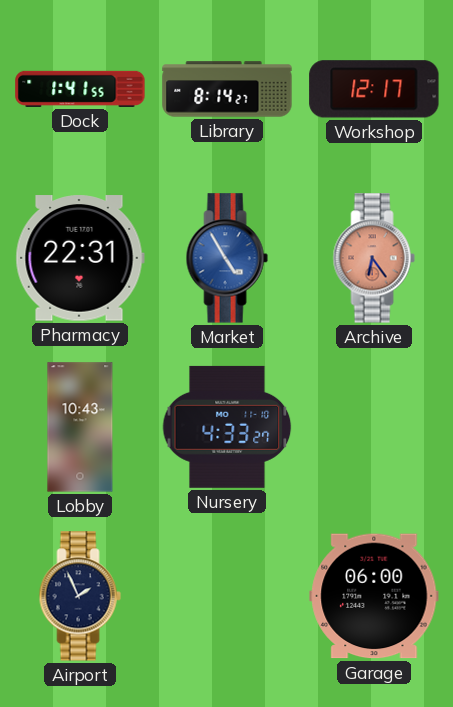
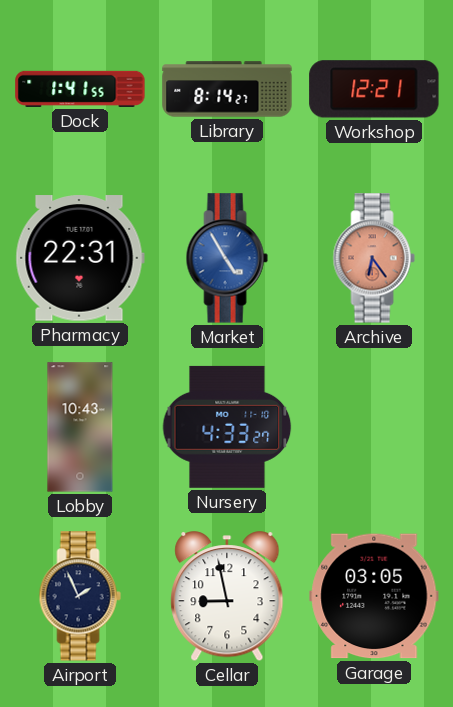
Workshop: 12:17 -> 12:21
Cellar: none -> 8:58
Garage: 06:00 -> 03:05
